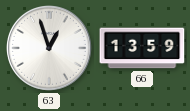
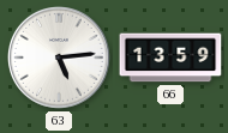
63: 12:57 -> 5:14
